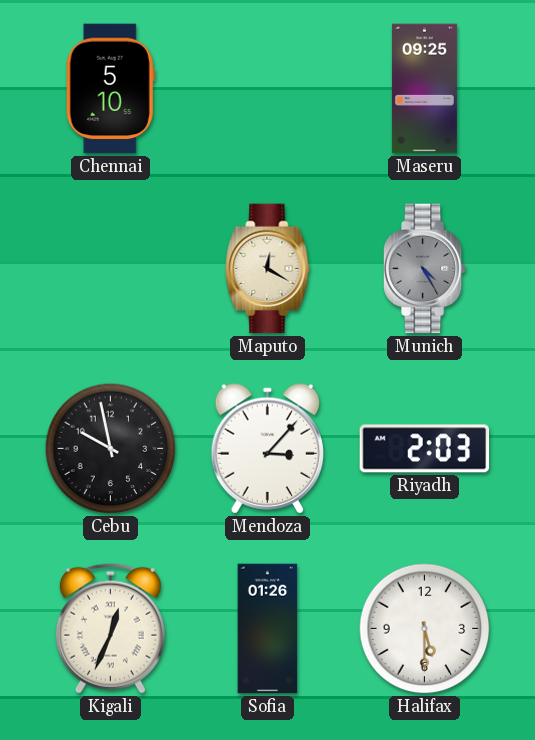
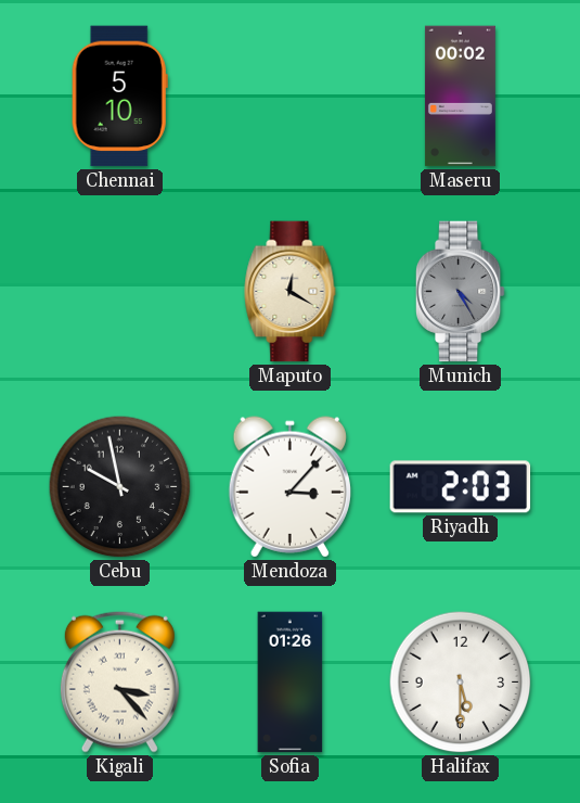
Maseru: 09:25 -> 00:02
Kigali: 12:34 -> 3:23
